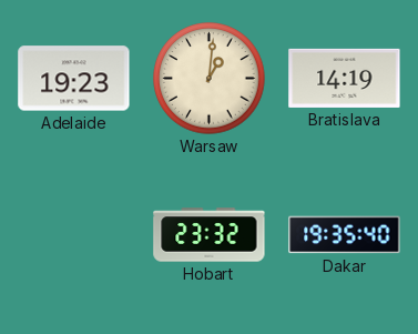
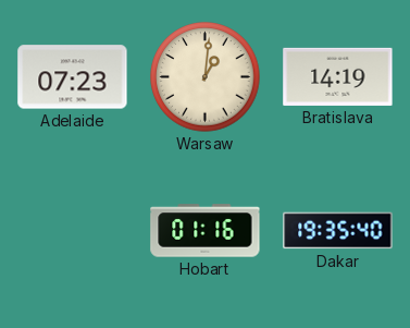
Adelaide: 19:23 -> 07:23
Hobart: 23:32 -> 01:16
